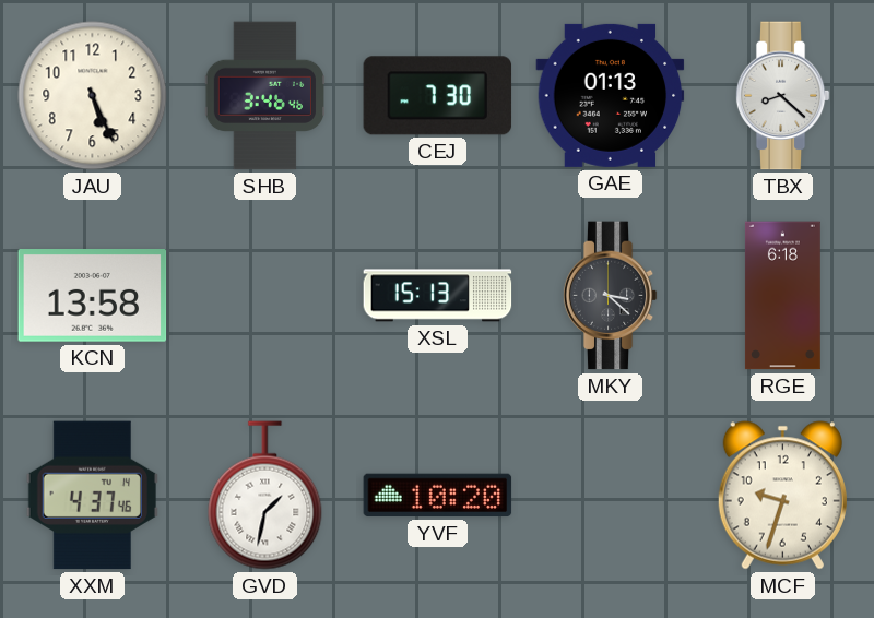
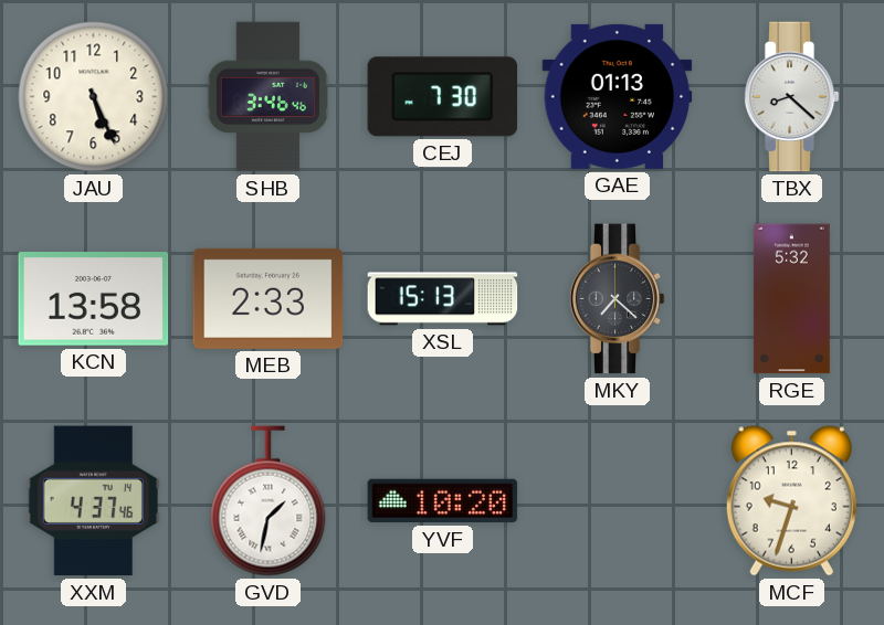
MEB: none -> 2:33
MKY: 3:22 -> 7:22
RGE: 6:18 -> 5:32
